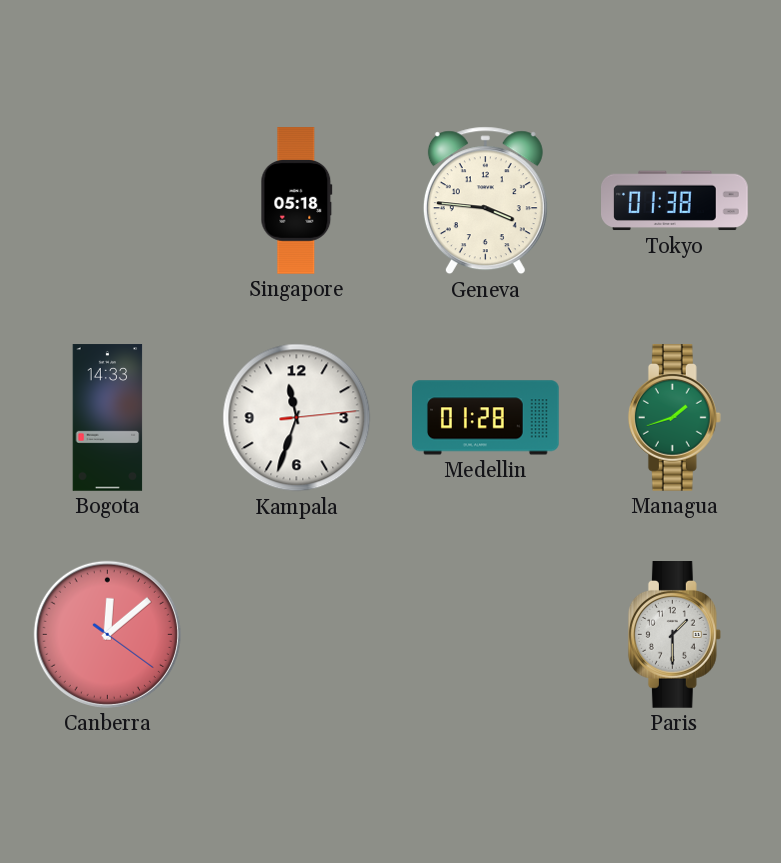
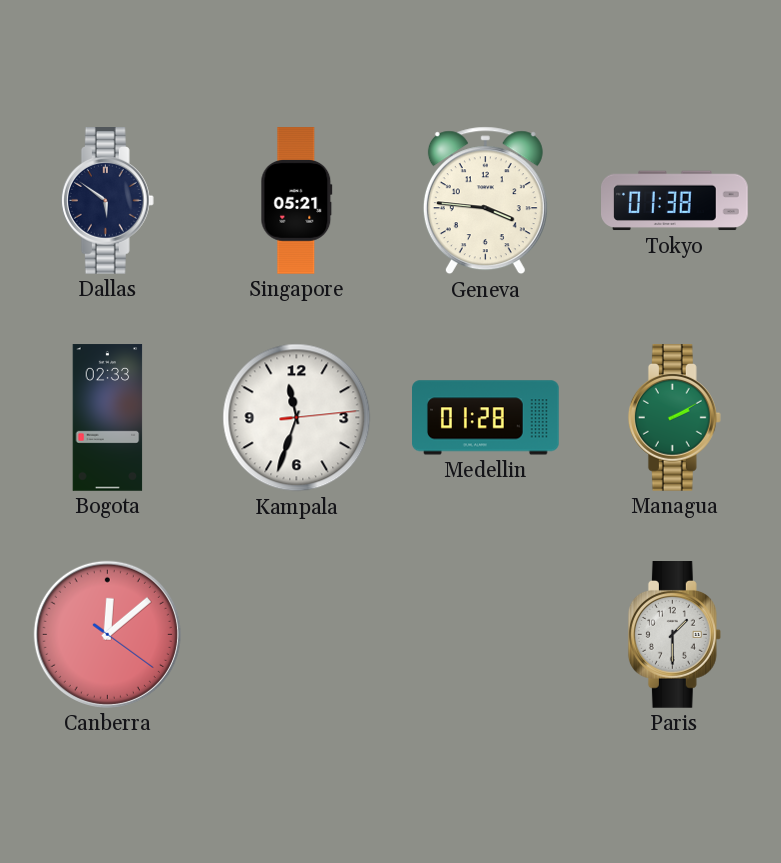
Dallas: none -> 5:51
Singapore: 05:18 -> 05:21
Bogota: 14:33 -> 02:33
Managua: 1:42 -> 2:10
